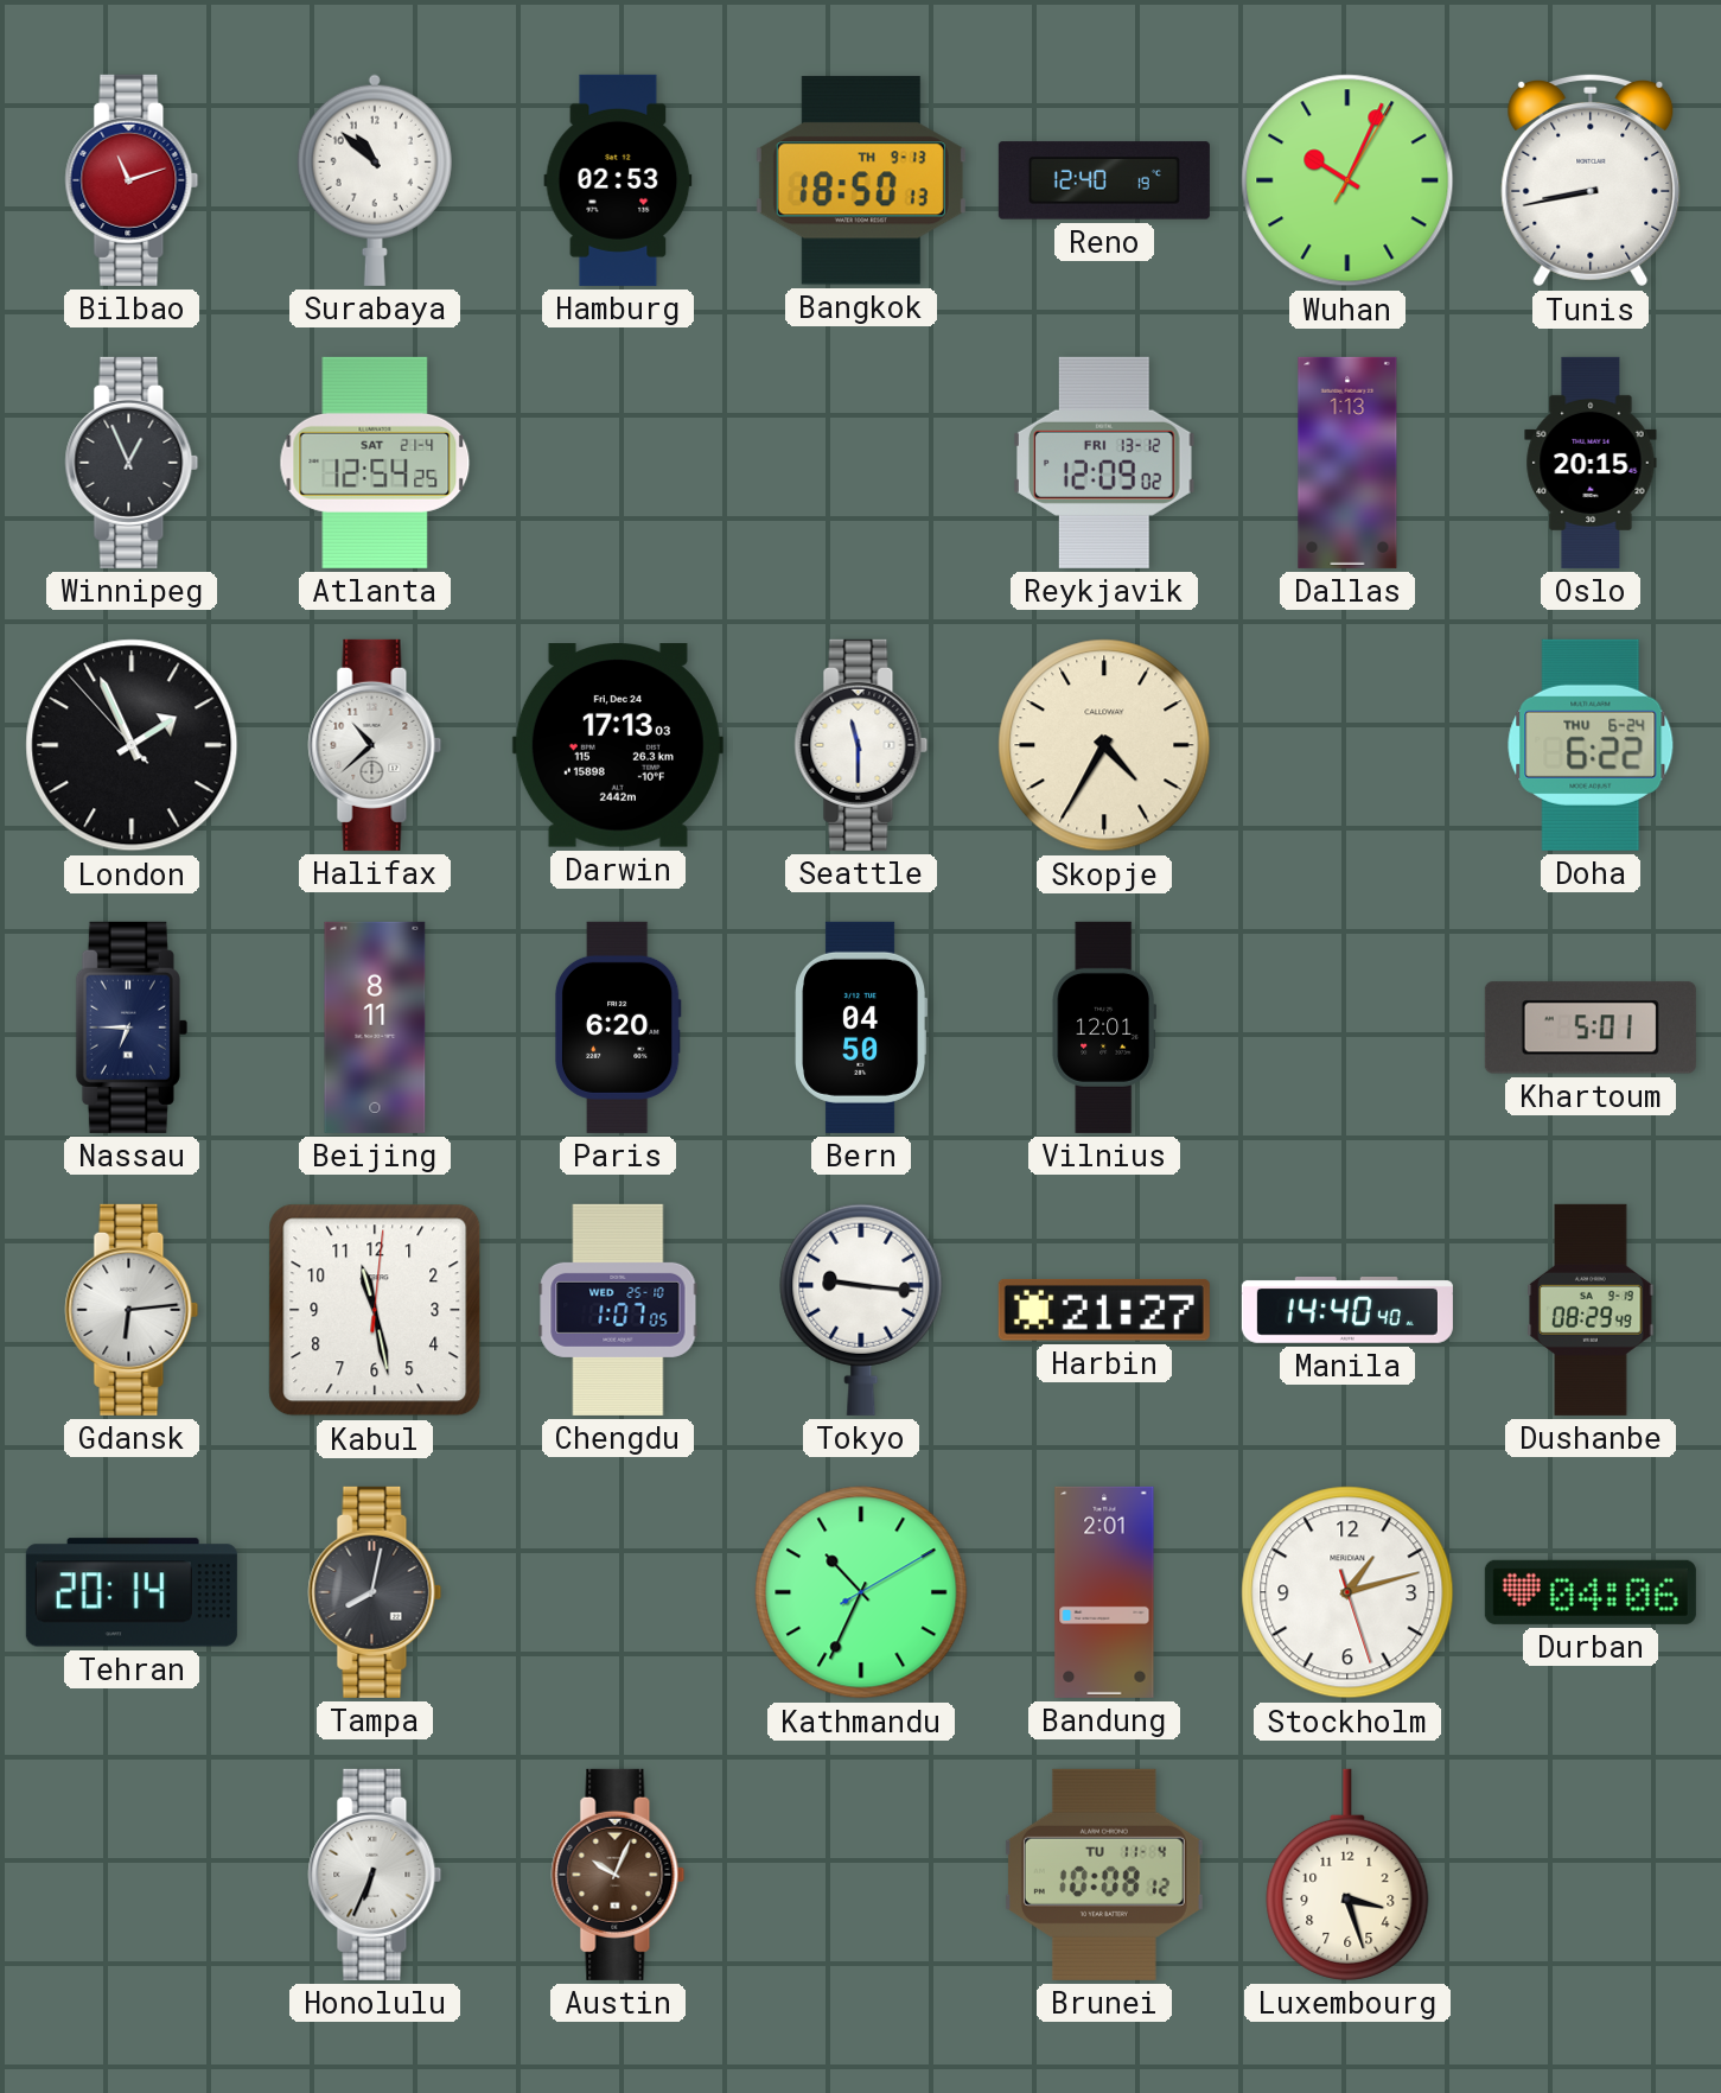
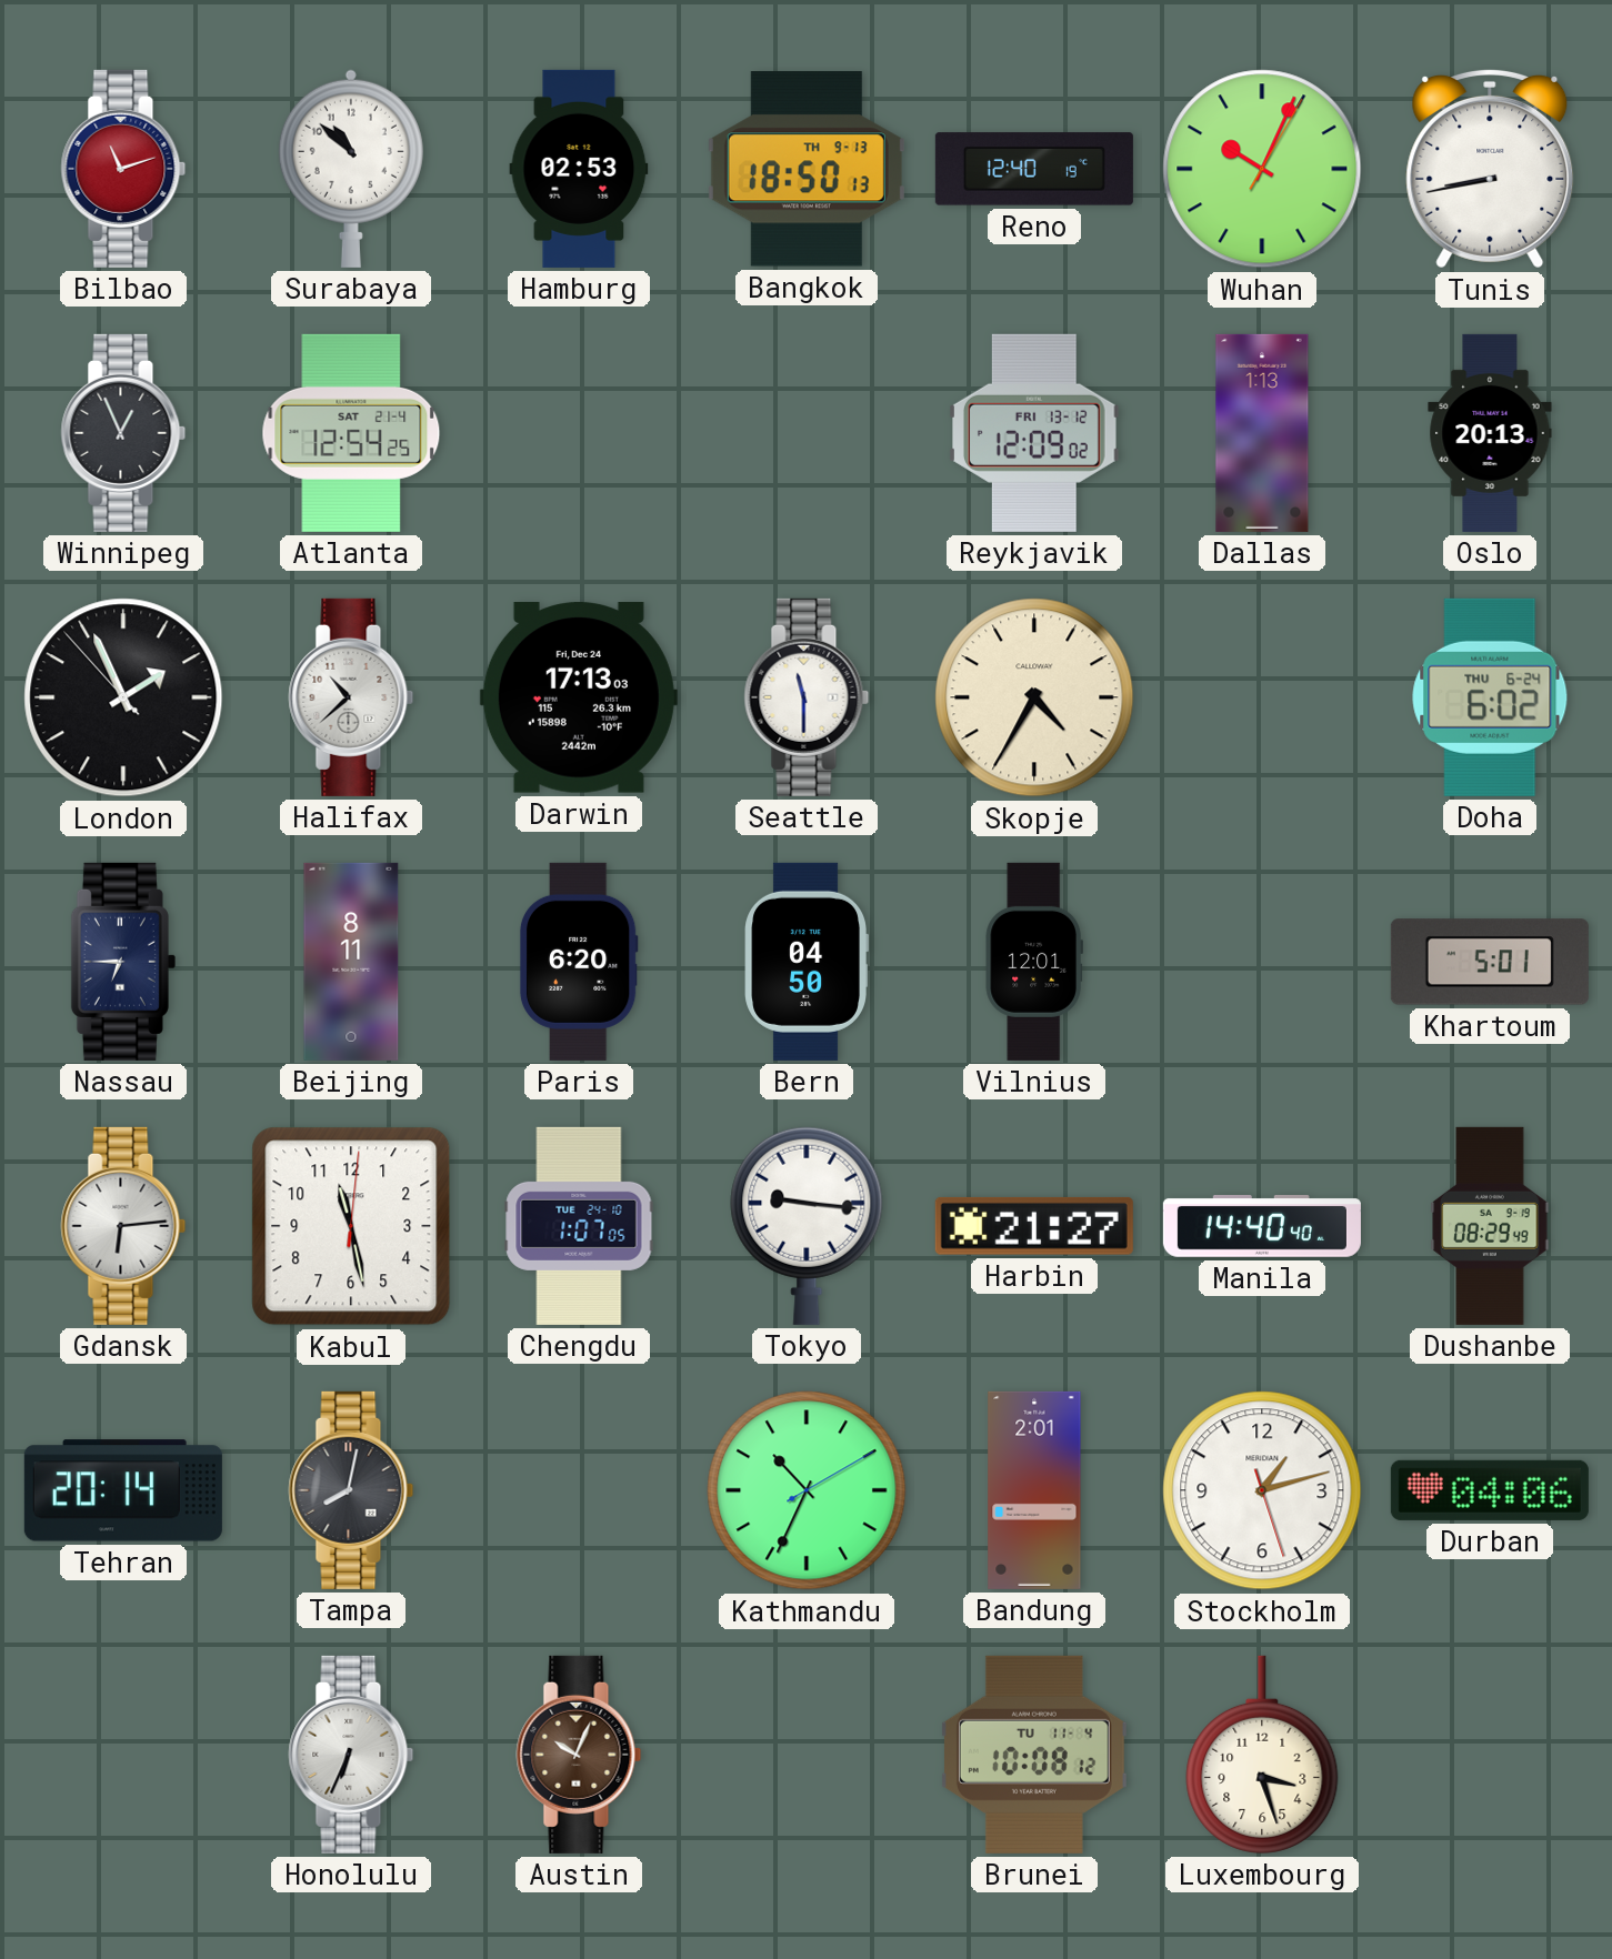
Oslo: 20:15 -> 20:13
Doha: 6:22 -> 6:02
Chengdu date: WED 25-10 -> TUE 24-10
